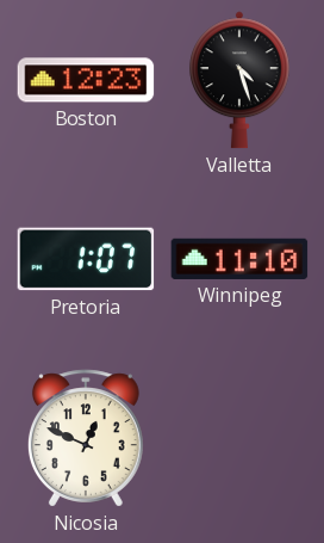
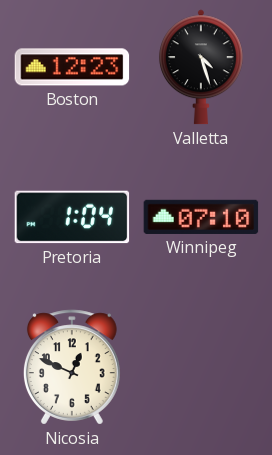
Pretoria: 1:07 -> 1:04
Winnipeg: 11:10 -> 07:10
